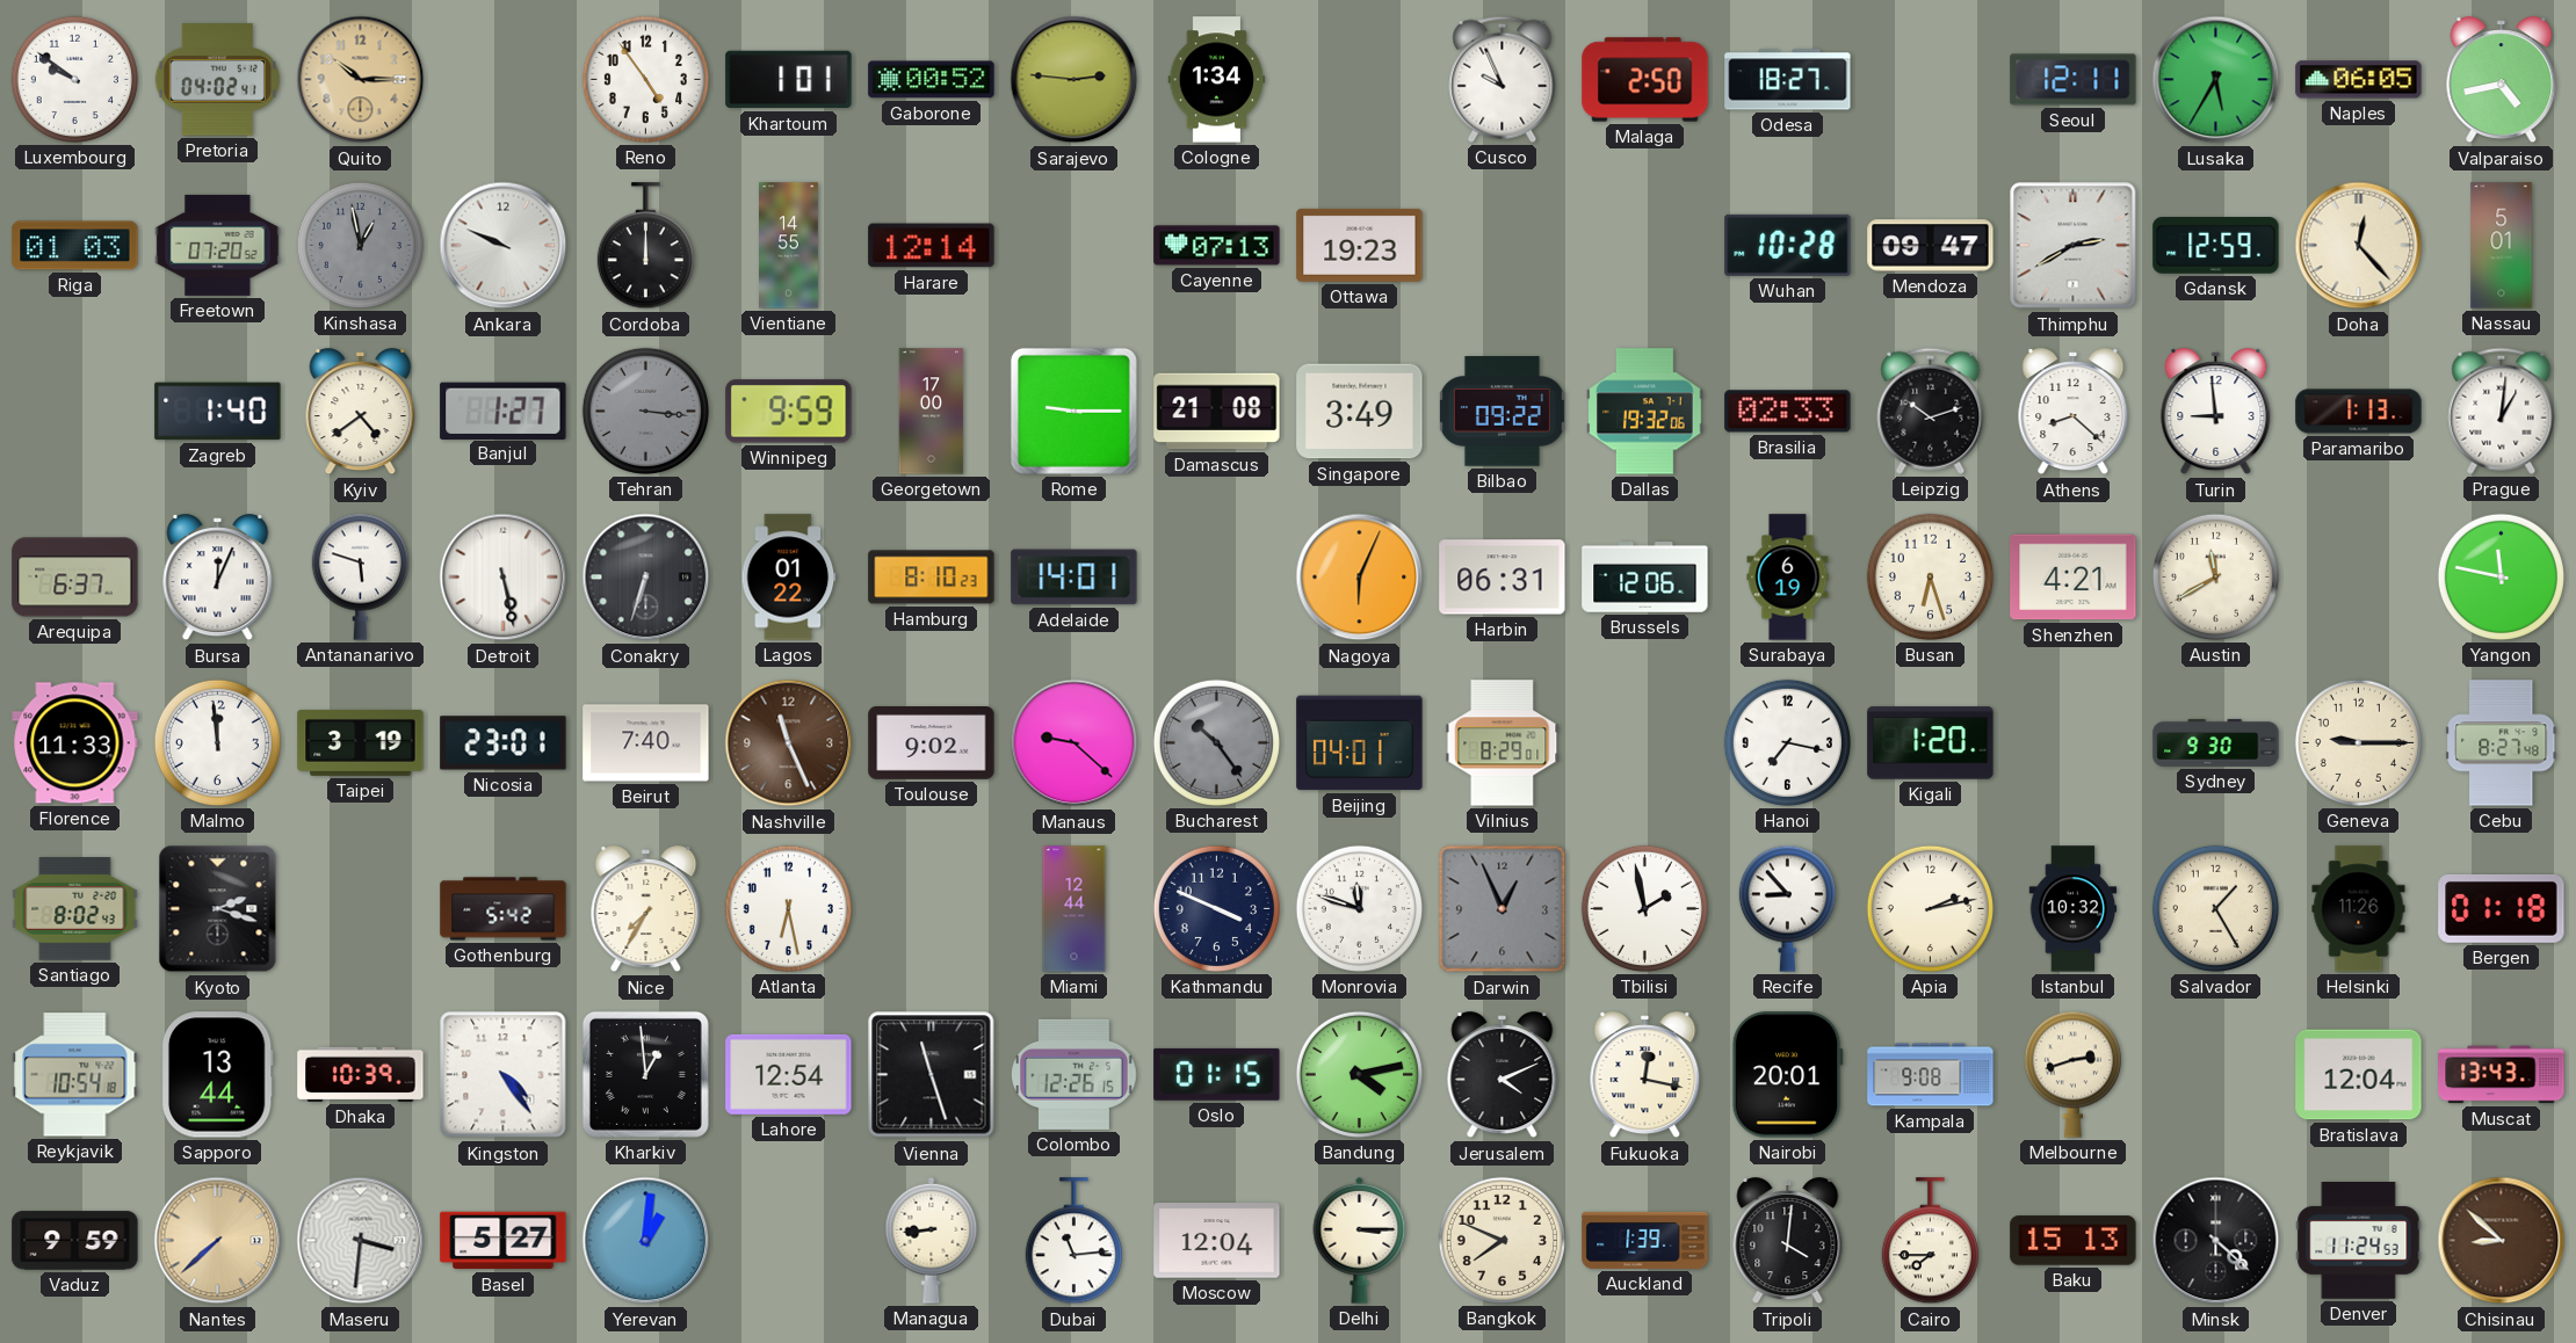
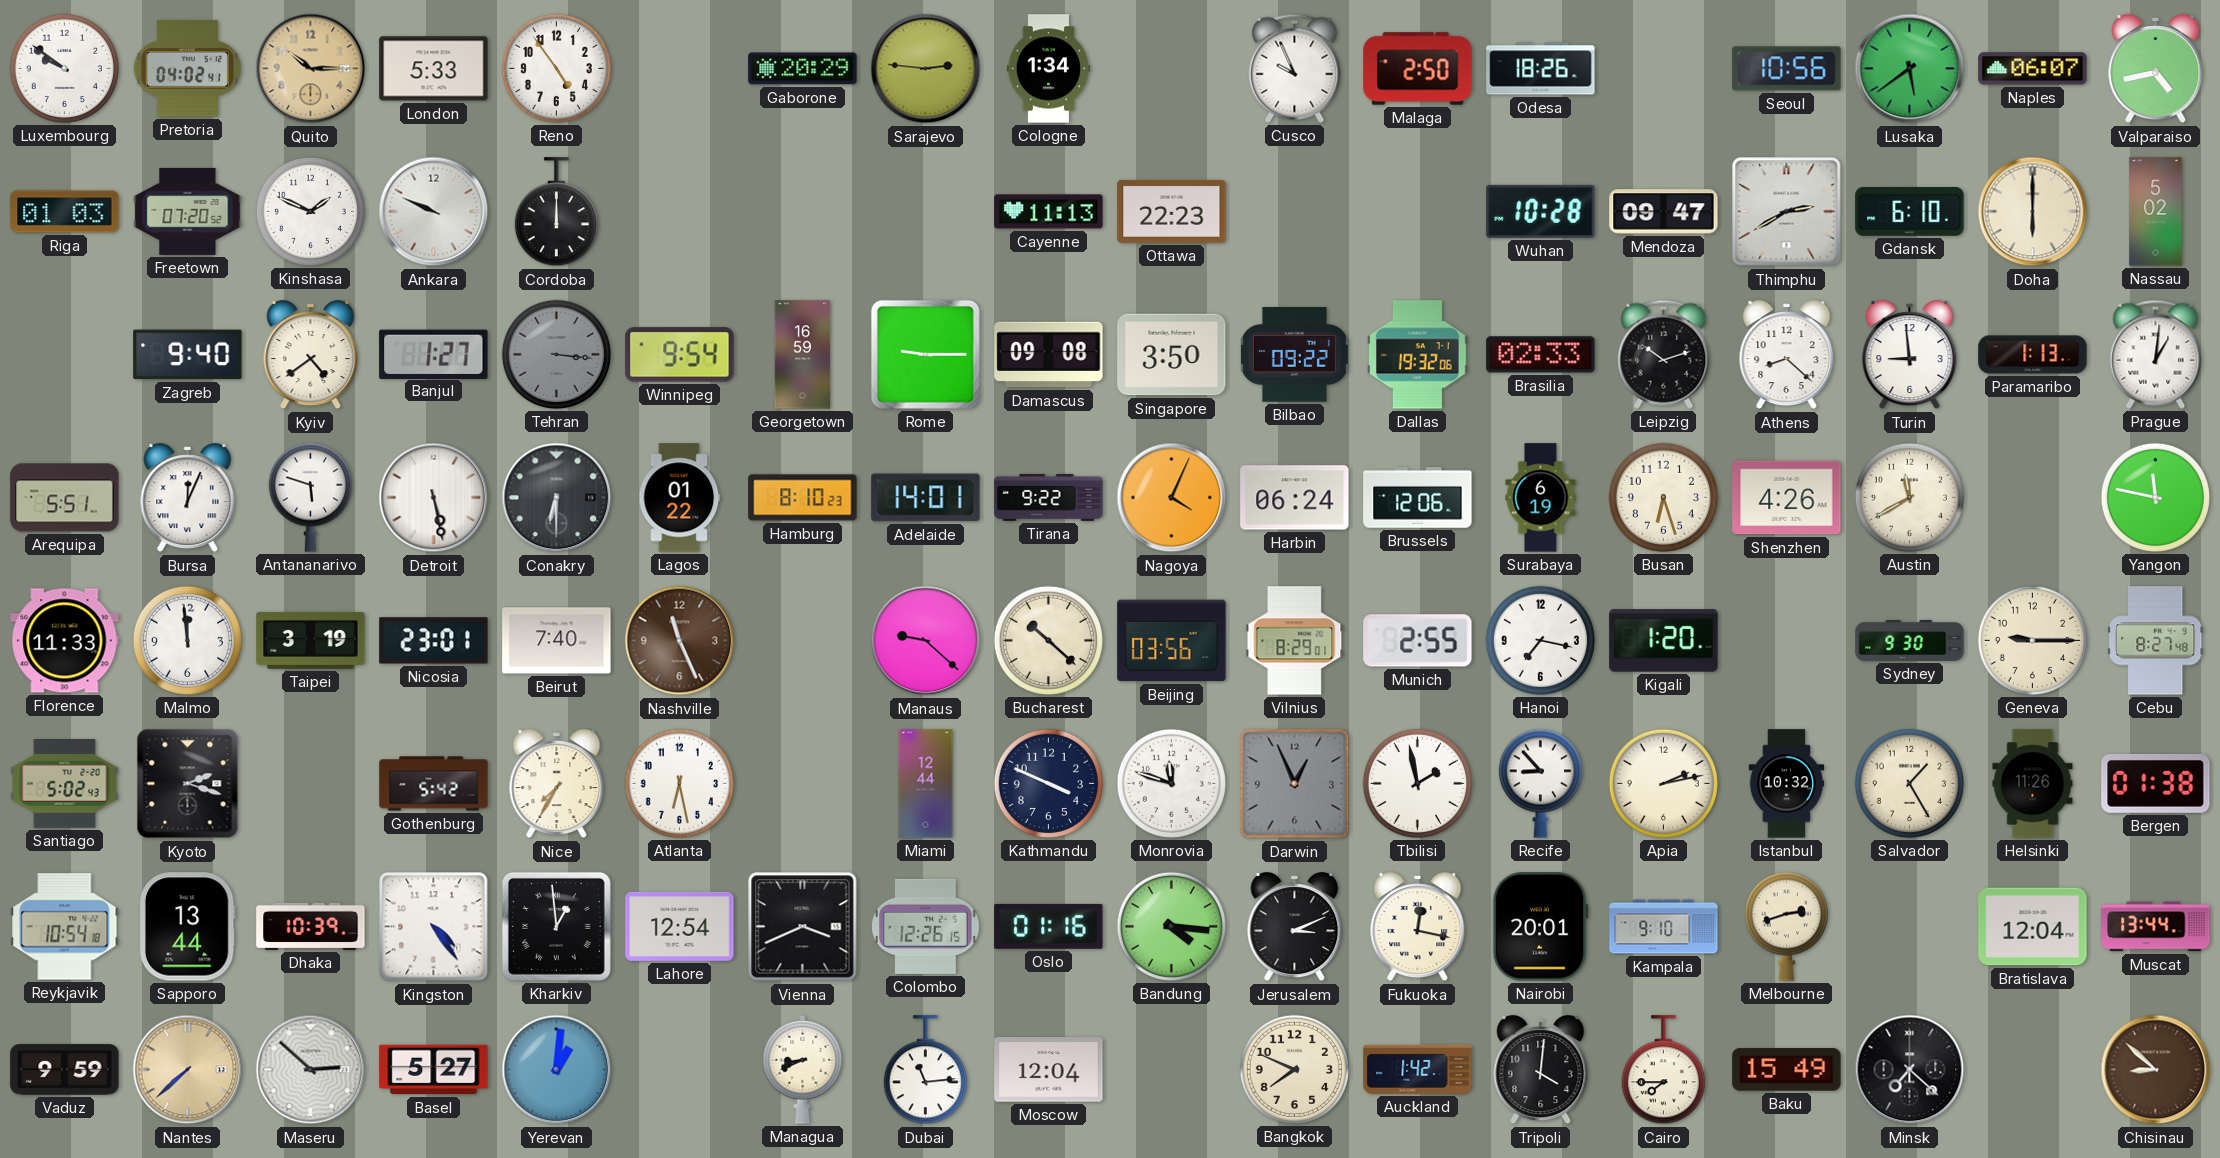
London: none -> 5:33
Khartoum: 1:01 -> none
Gaborone: 00:52 -> 20:29
Odesa: 18:27 -> 18:26
Seoul: 12:11 -> 10:56
Lusaka: 5:35 -> 5:39
Naples: 06:05 -> 06:07
Kinshasa: 12:58 -> 1:49
Kinshasa dial: grey -> white
Vientiane: 14:55 -> none
Harare: 12:14 -> none
Cayenne: 07:13 -> 11:13
Ottawa: 19:23 -> 22:23
Gdansk: 12:59 -> 6:10
Doha: 12:23 -> 6:00
Nassau: 5:01 -> 5:02
Zagreb: 1:40 -> 9:40
Winnipeg: 9:59 -> 9:54
Georgetown: 17:00 -> 16:59
Damascus: 21:08 -> 09:08
Singapore: 3:49 -> 3:50
Arequipa: 6:37 -> 5:51
Conakry: 6:33 -> 6:30
Tirana: none -> 9:22
Nagoya: 6:04 -> 4:04
Harbin: 06:31 -> 06:24
Shenzhen: 4:21 -> 4:26
Toulouse: 9:02 -> none
Bucharest: 10:24 -> 10:22
Bucharest dial: grey -> cream
Beijing: 04:01 -> 03:56
Munich: none -> 2:55
Santiago: 8:02 -> 5:02
Bergen: 01:18 -> 01:38
Vienna: 11:27 -> 3:41
Oslo: 01:15 -> 01:16
Bandung: 4:13 -> 4:16
Jerusalem: 4:11 -> 3:11
Kampala: 9:08 -> 9:10
Muscat: 13:43 -> 13:44
Maseru: 3:31 -> 2:52
Managua: 8:44 -> 8:41
Delhi: 3:15 -> none
Auckland: 1:39 -> 1:42
Baku: 15:13 -> 15:49
Minsk: 4:22 -> 7:22
Denver: 11:24 -> none
